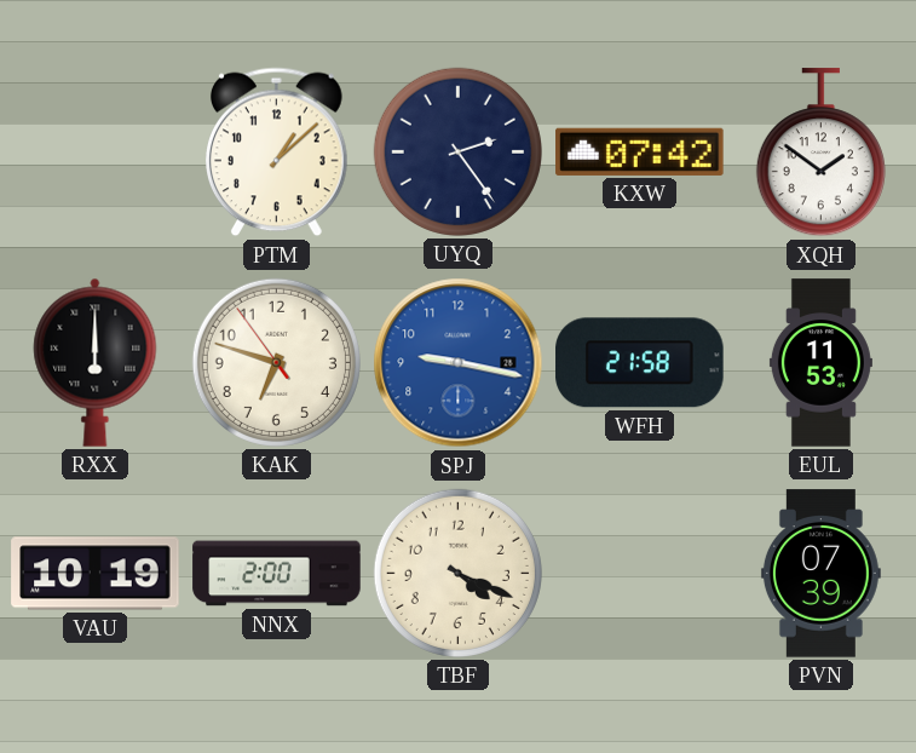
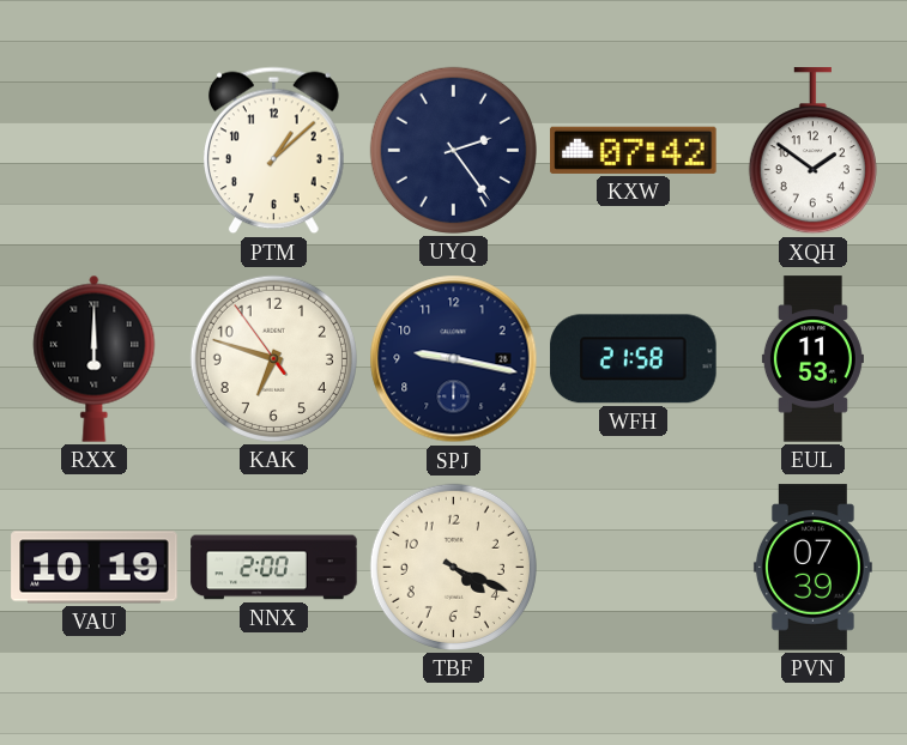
SPJ dial: blue -> navy
